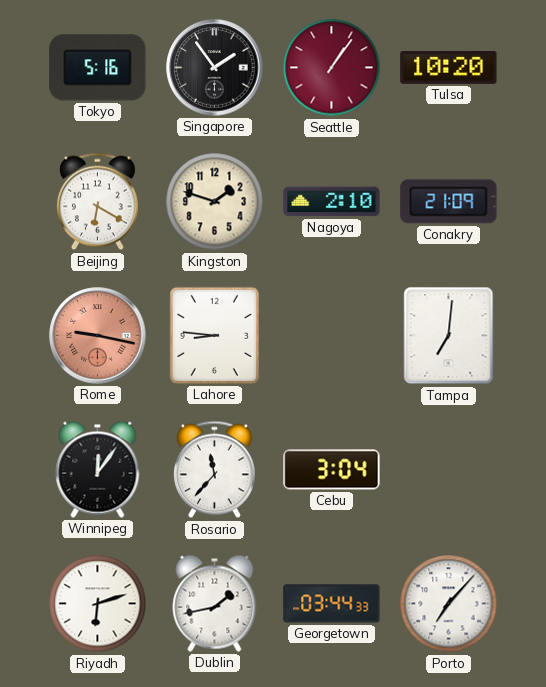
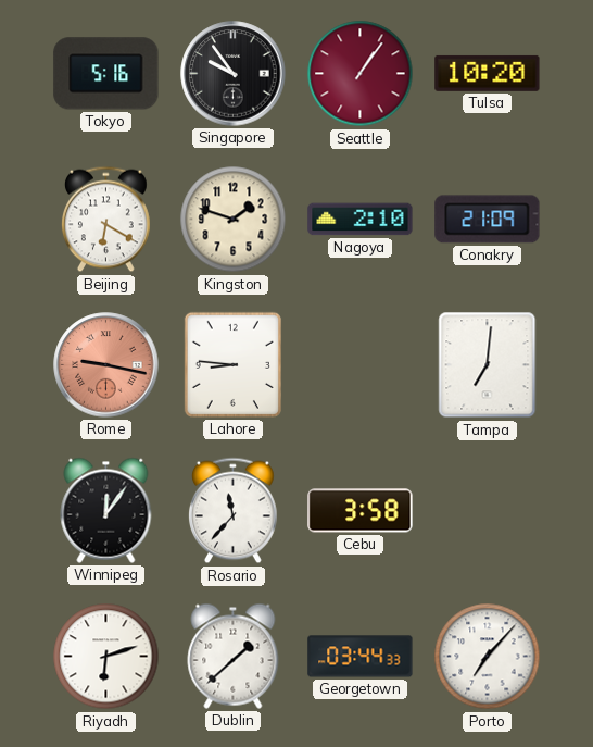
Singapore: 1:54 -> 9:54
Cebu: 3:04 -> 3:58
Dublin: 1:43 -> 1:38
